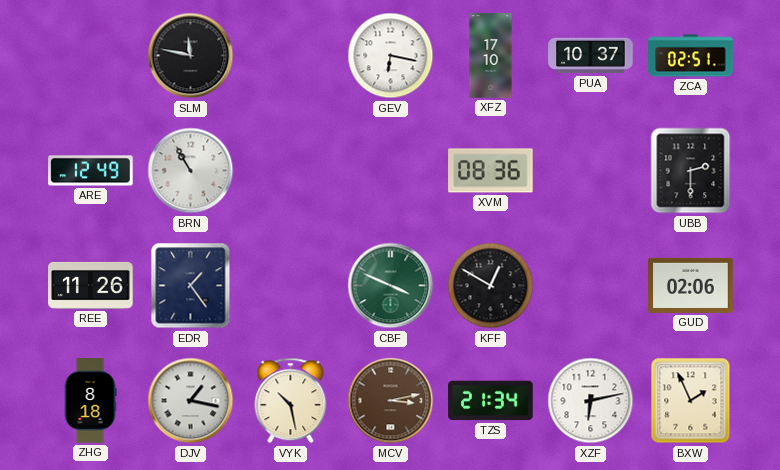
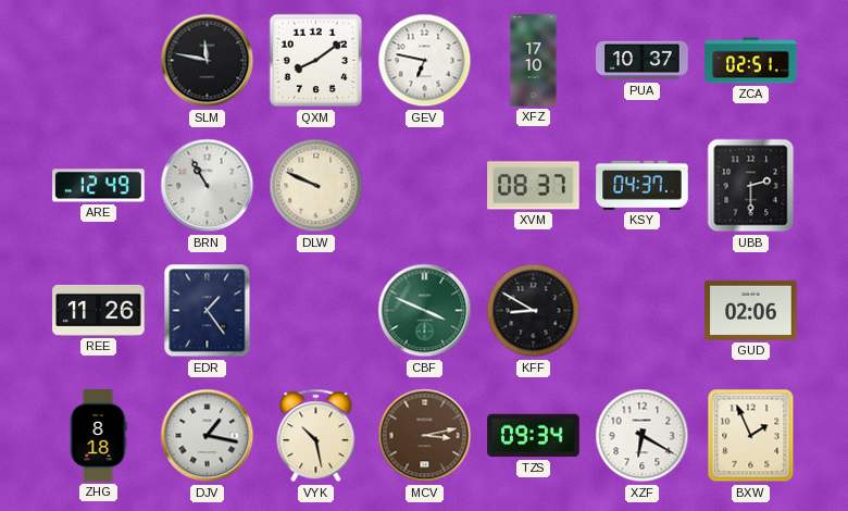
QXM: none -> 8:09
GEV: 6:17 -> 6:47
DLW: none -> 9:49
XVM: 08:36 -> 08:37
KSY: none -> 04:37
KFF: 12:50 -> 8:50
TZS: 21:34 -> 09:34
XZF: 6:13 -> 6:20
